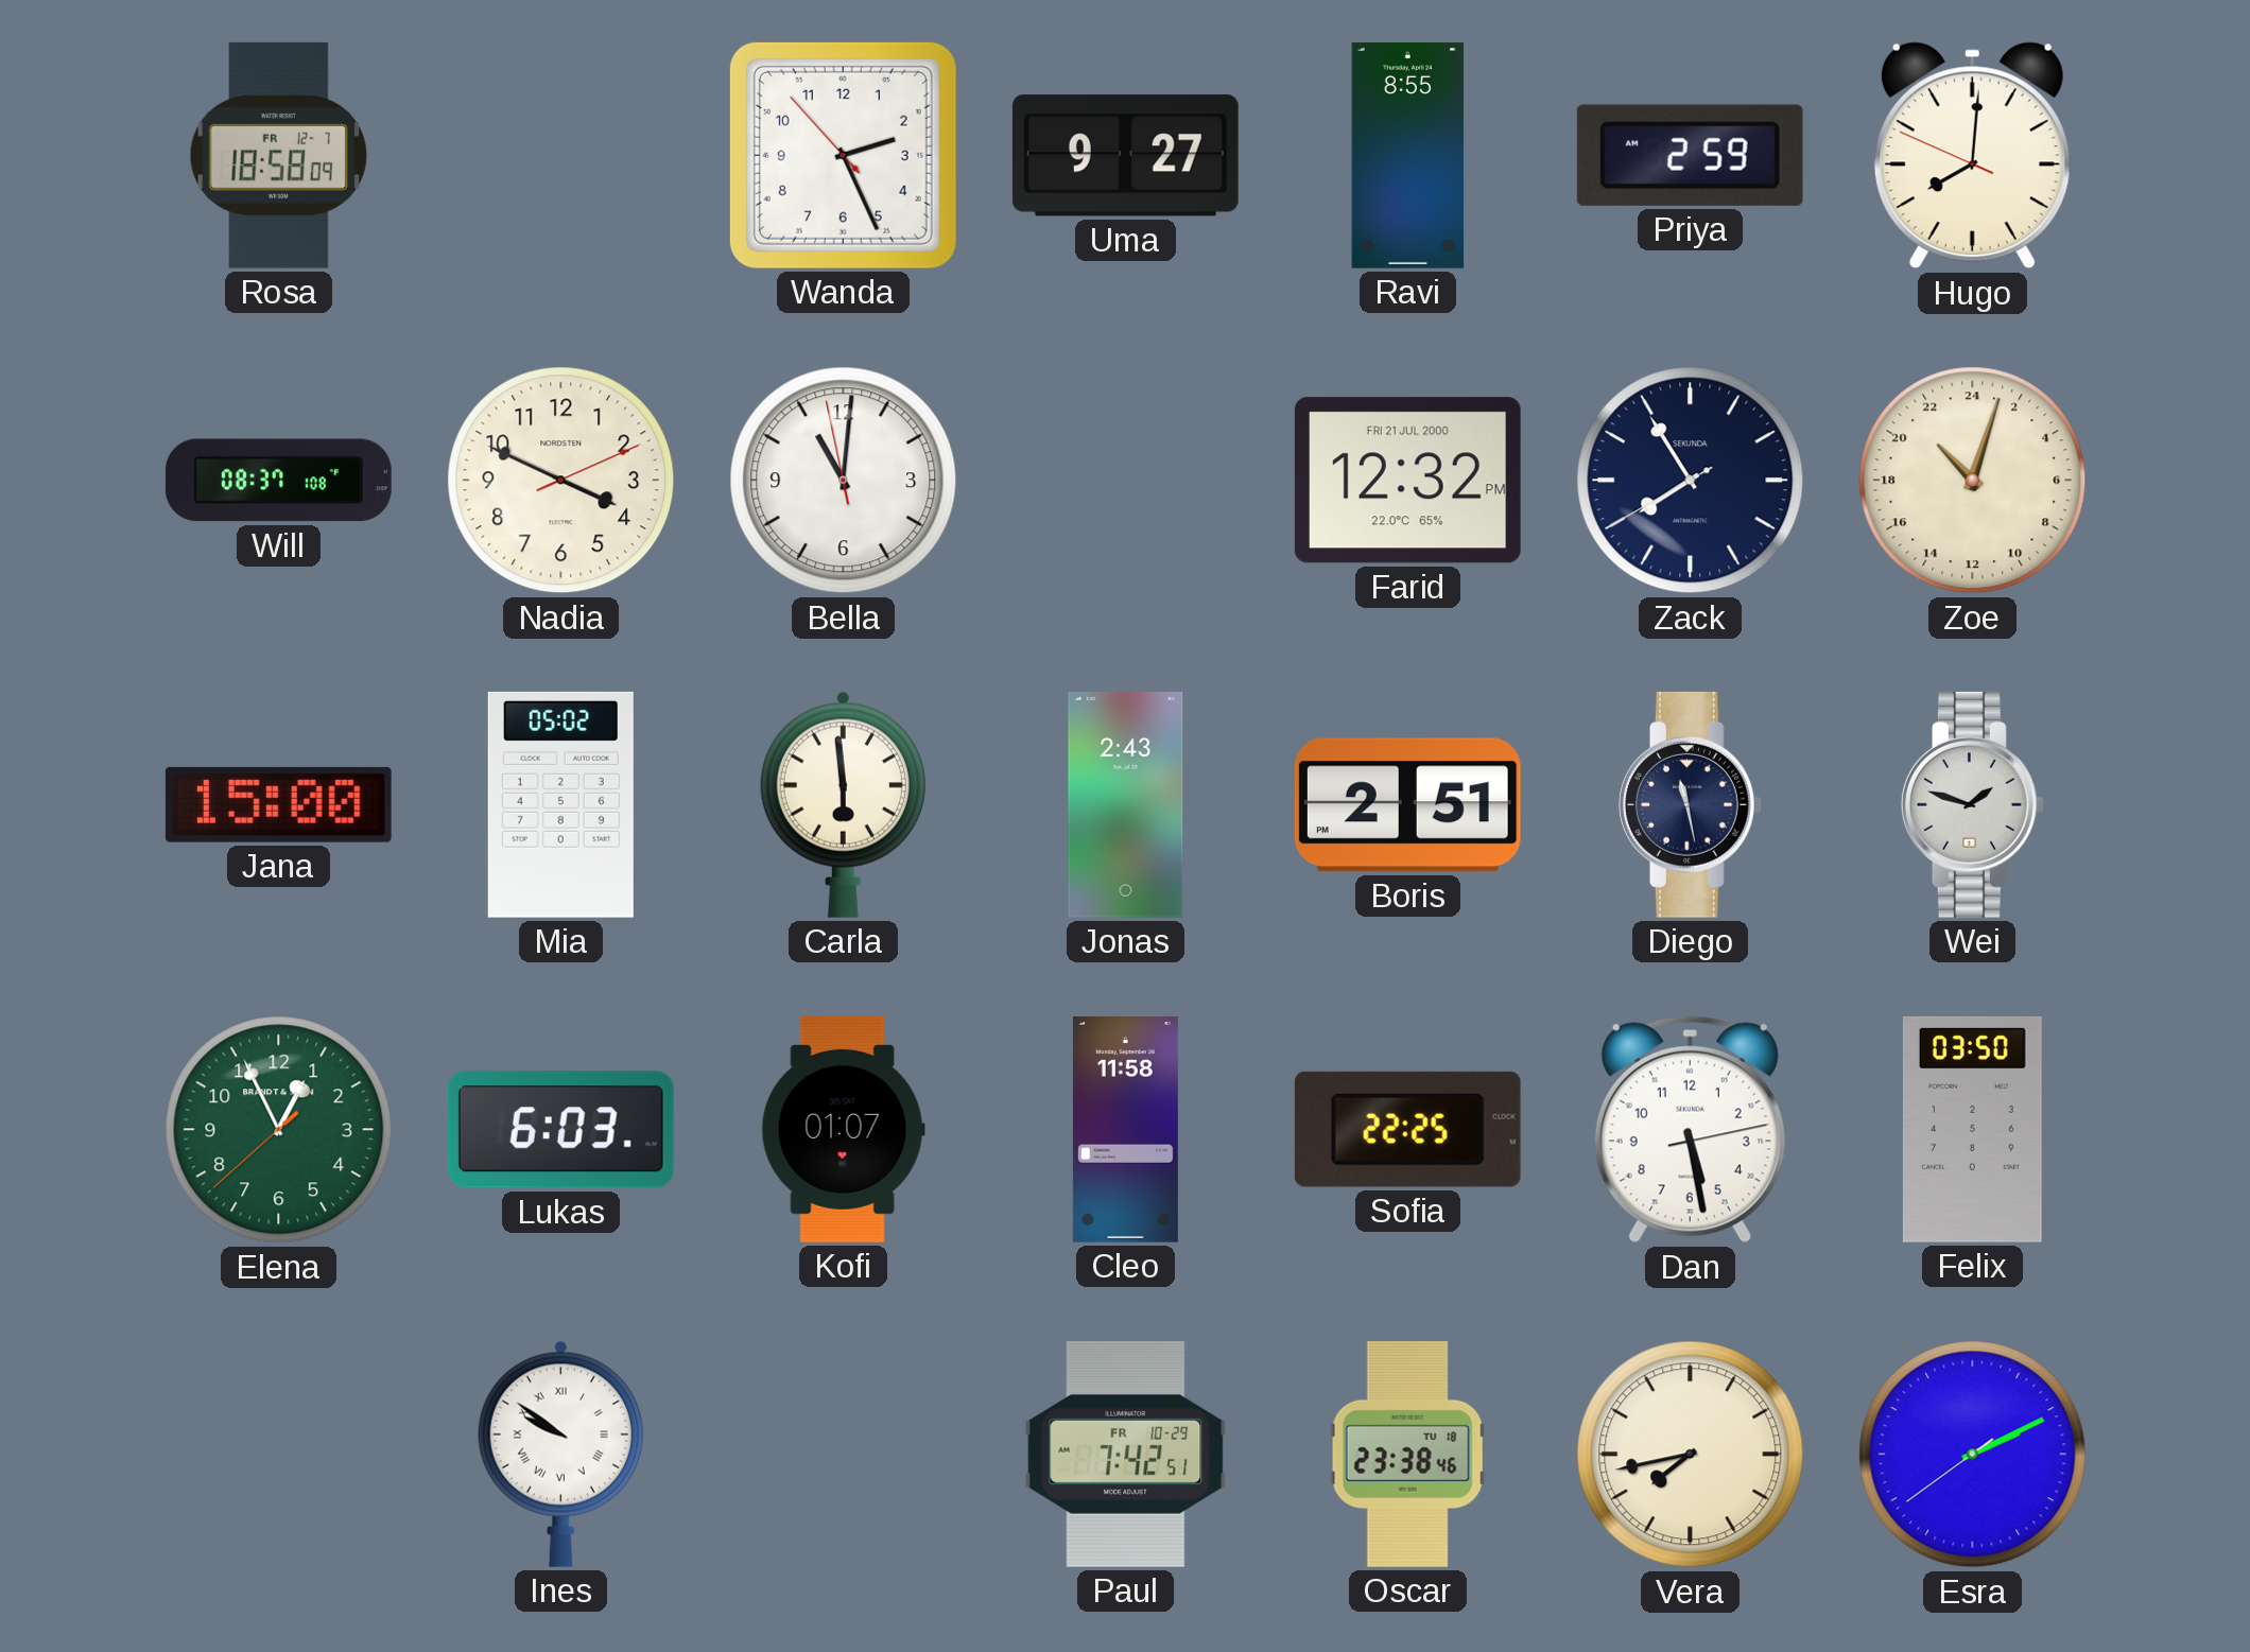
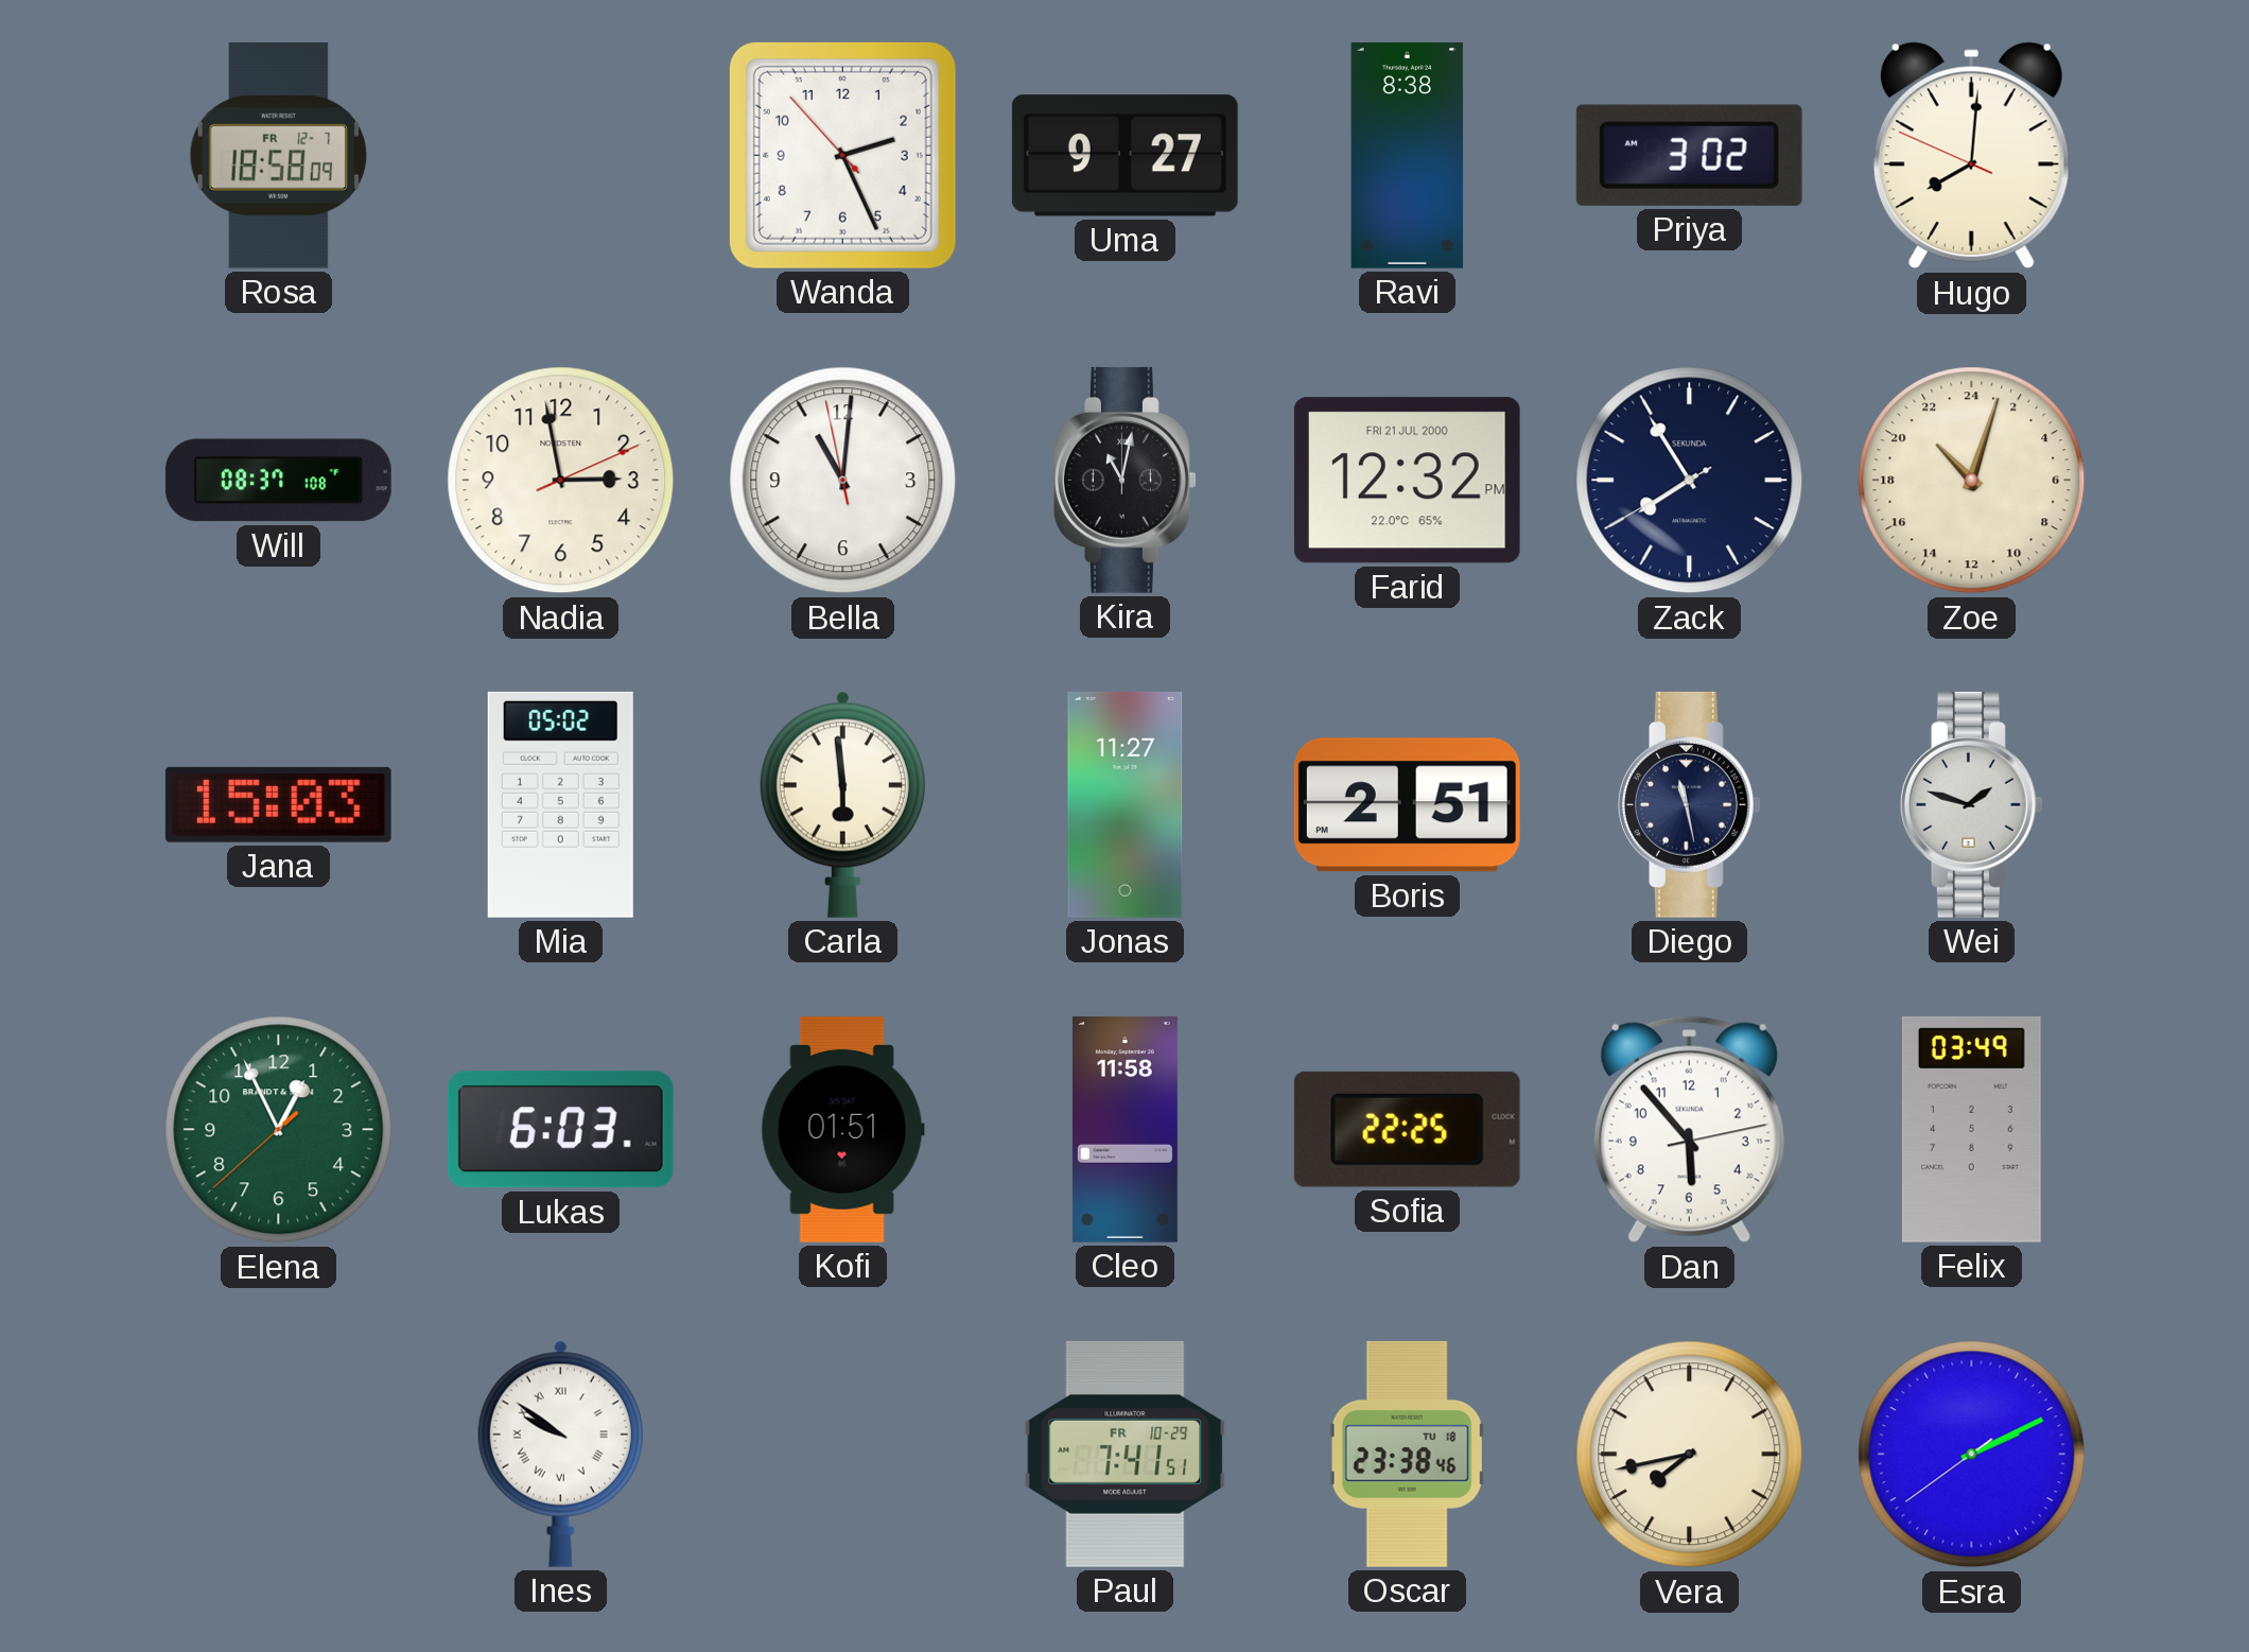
Ravi: 8:55 -> 8:38
Priya: 2:59 -> 3:02
Nadia: 3:49 -> 2:58
Kira: none -> 11:02
Jana: 15:00 -> 15:03
Jonas: 2:43 -> 11:27
Kofi: 01:07 -> 01:51
Dan: 5:28 -> 5:53
Felix: 03:50 -> 03:49
Paul: 7:42 -> 7:41
